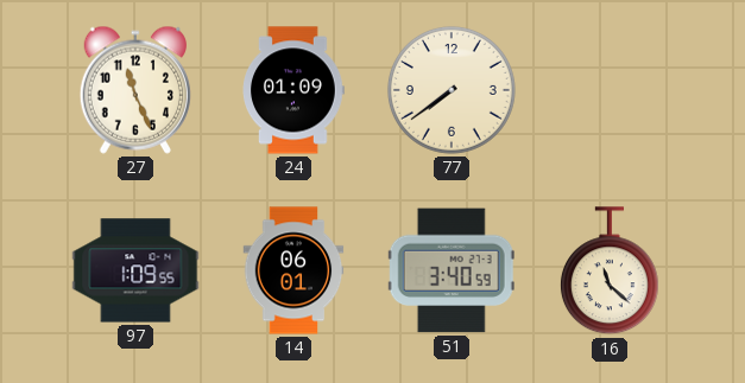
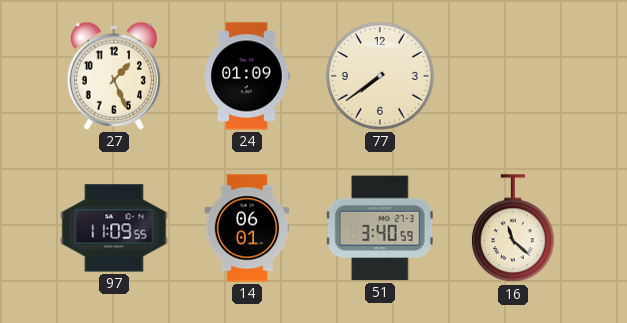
27: 11:26 -> 1:26
97: 1:09 -> 11:09
